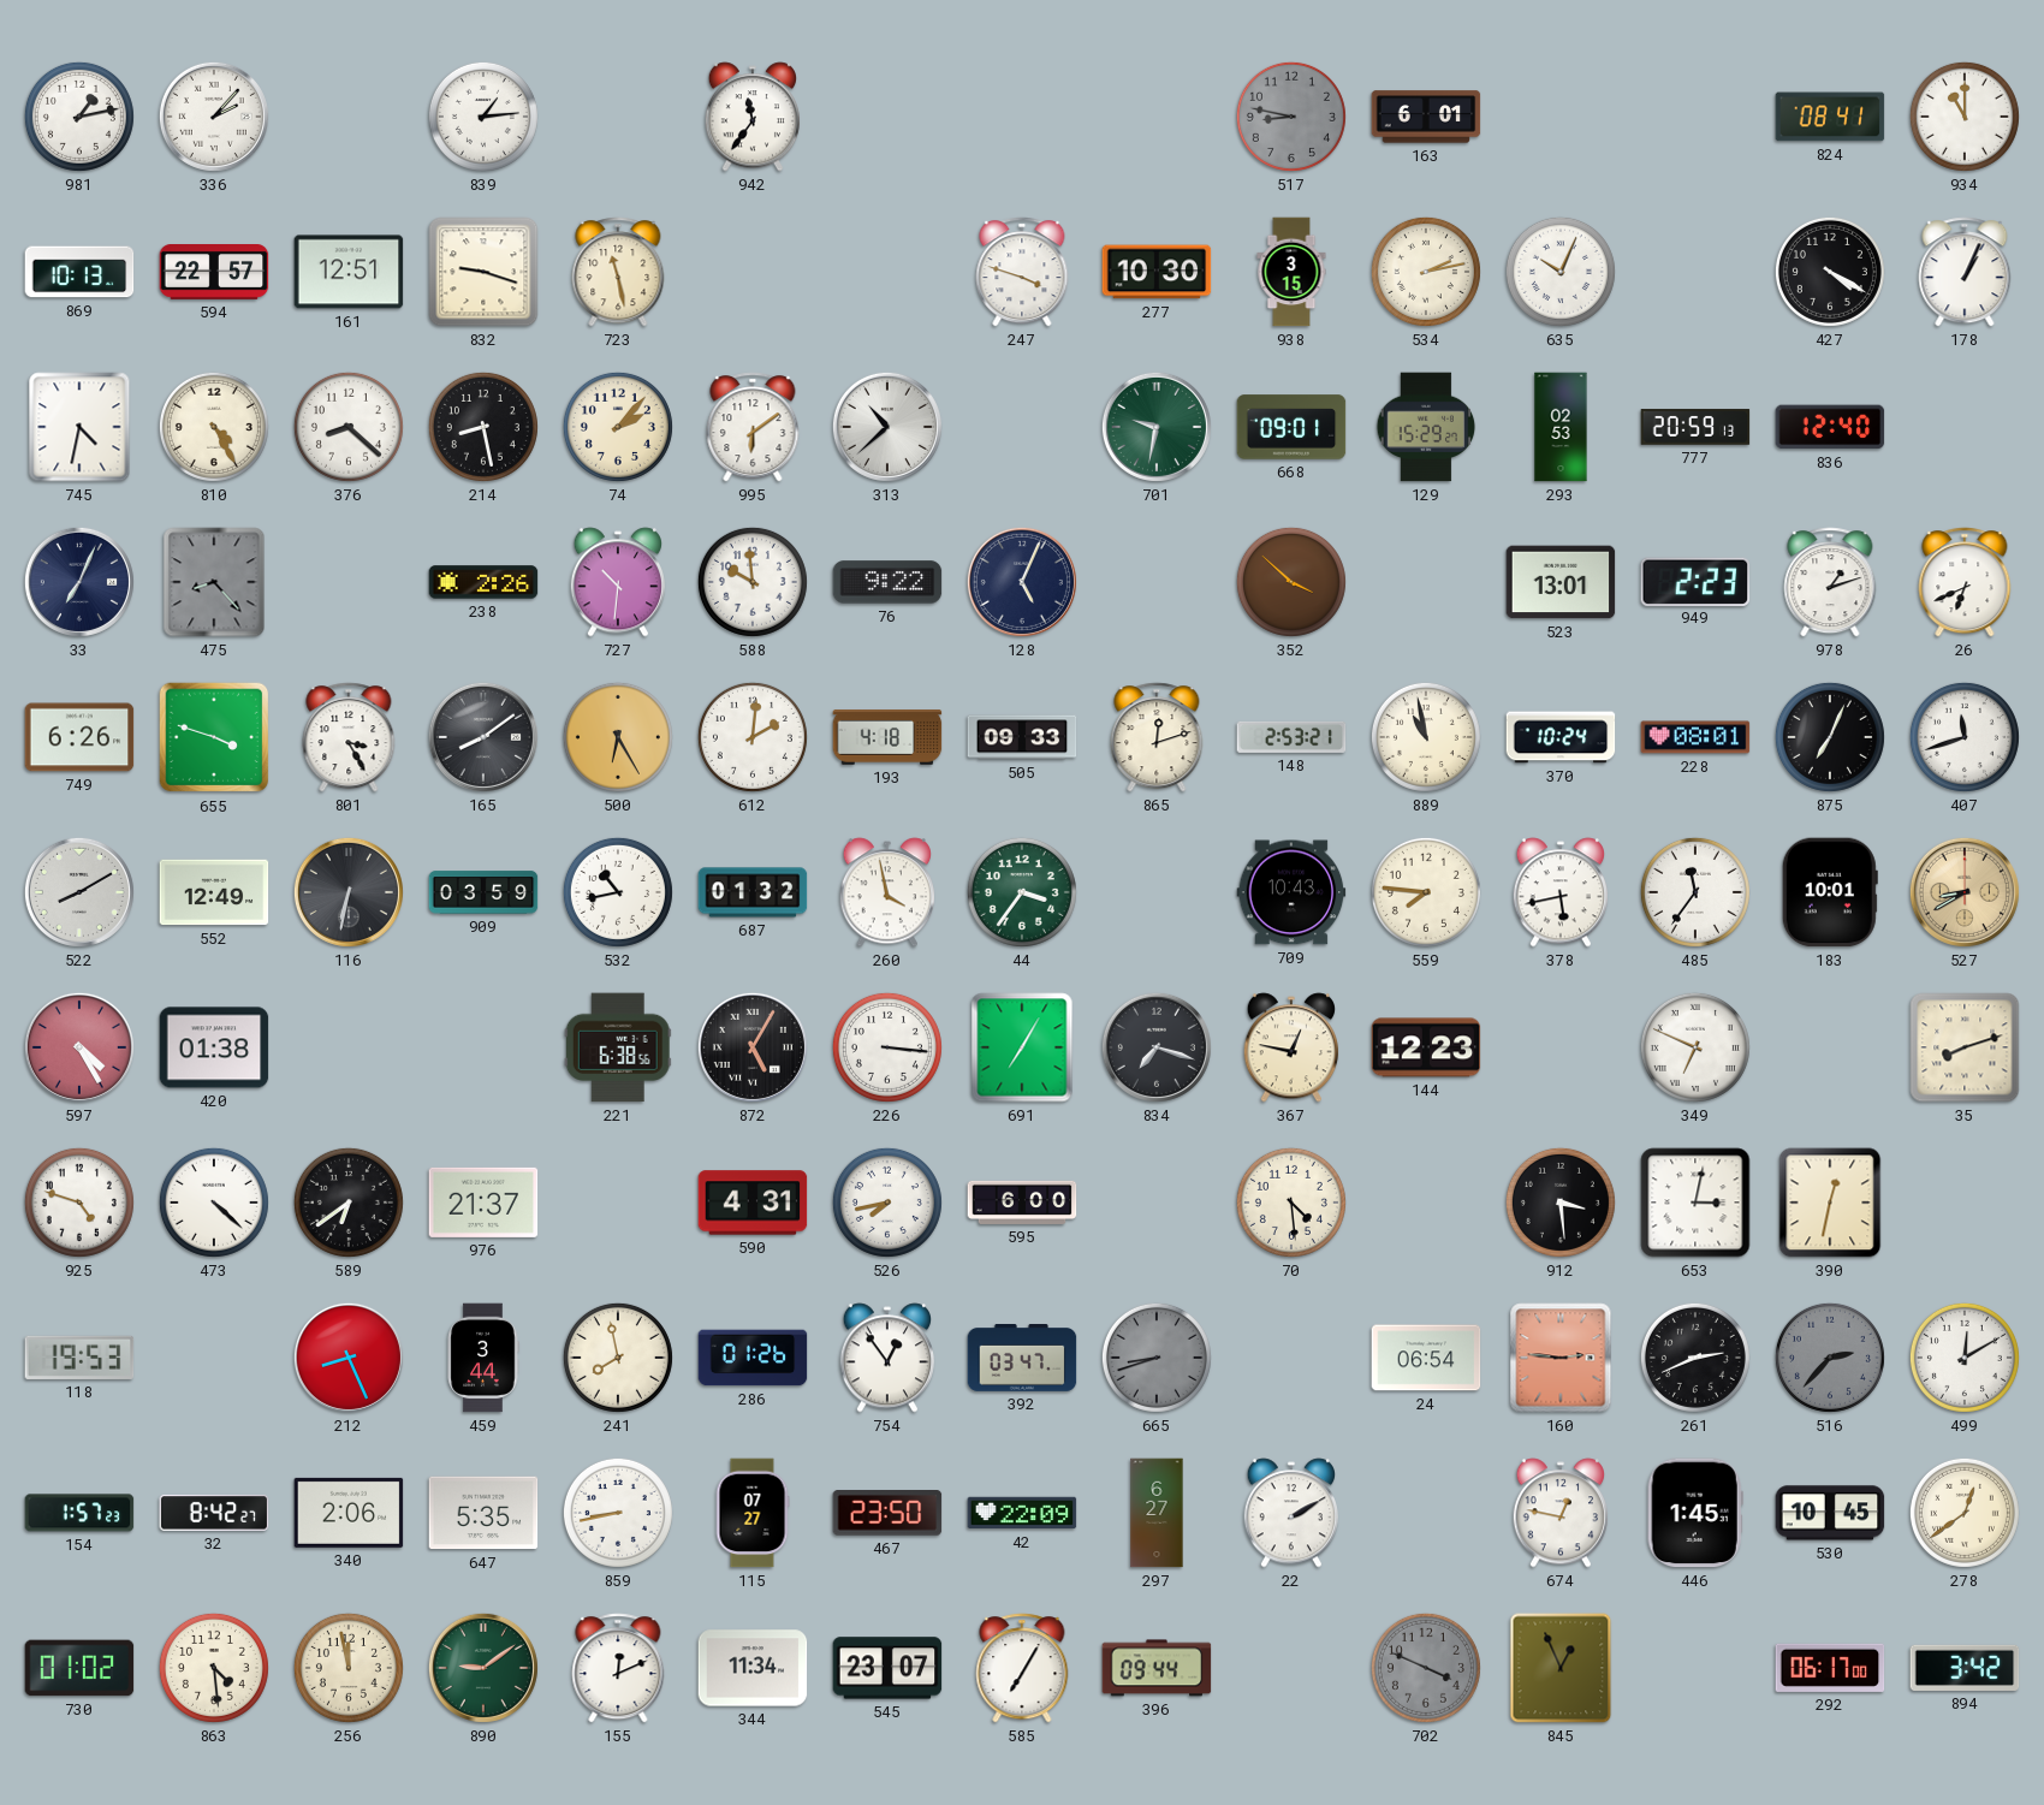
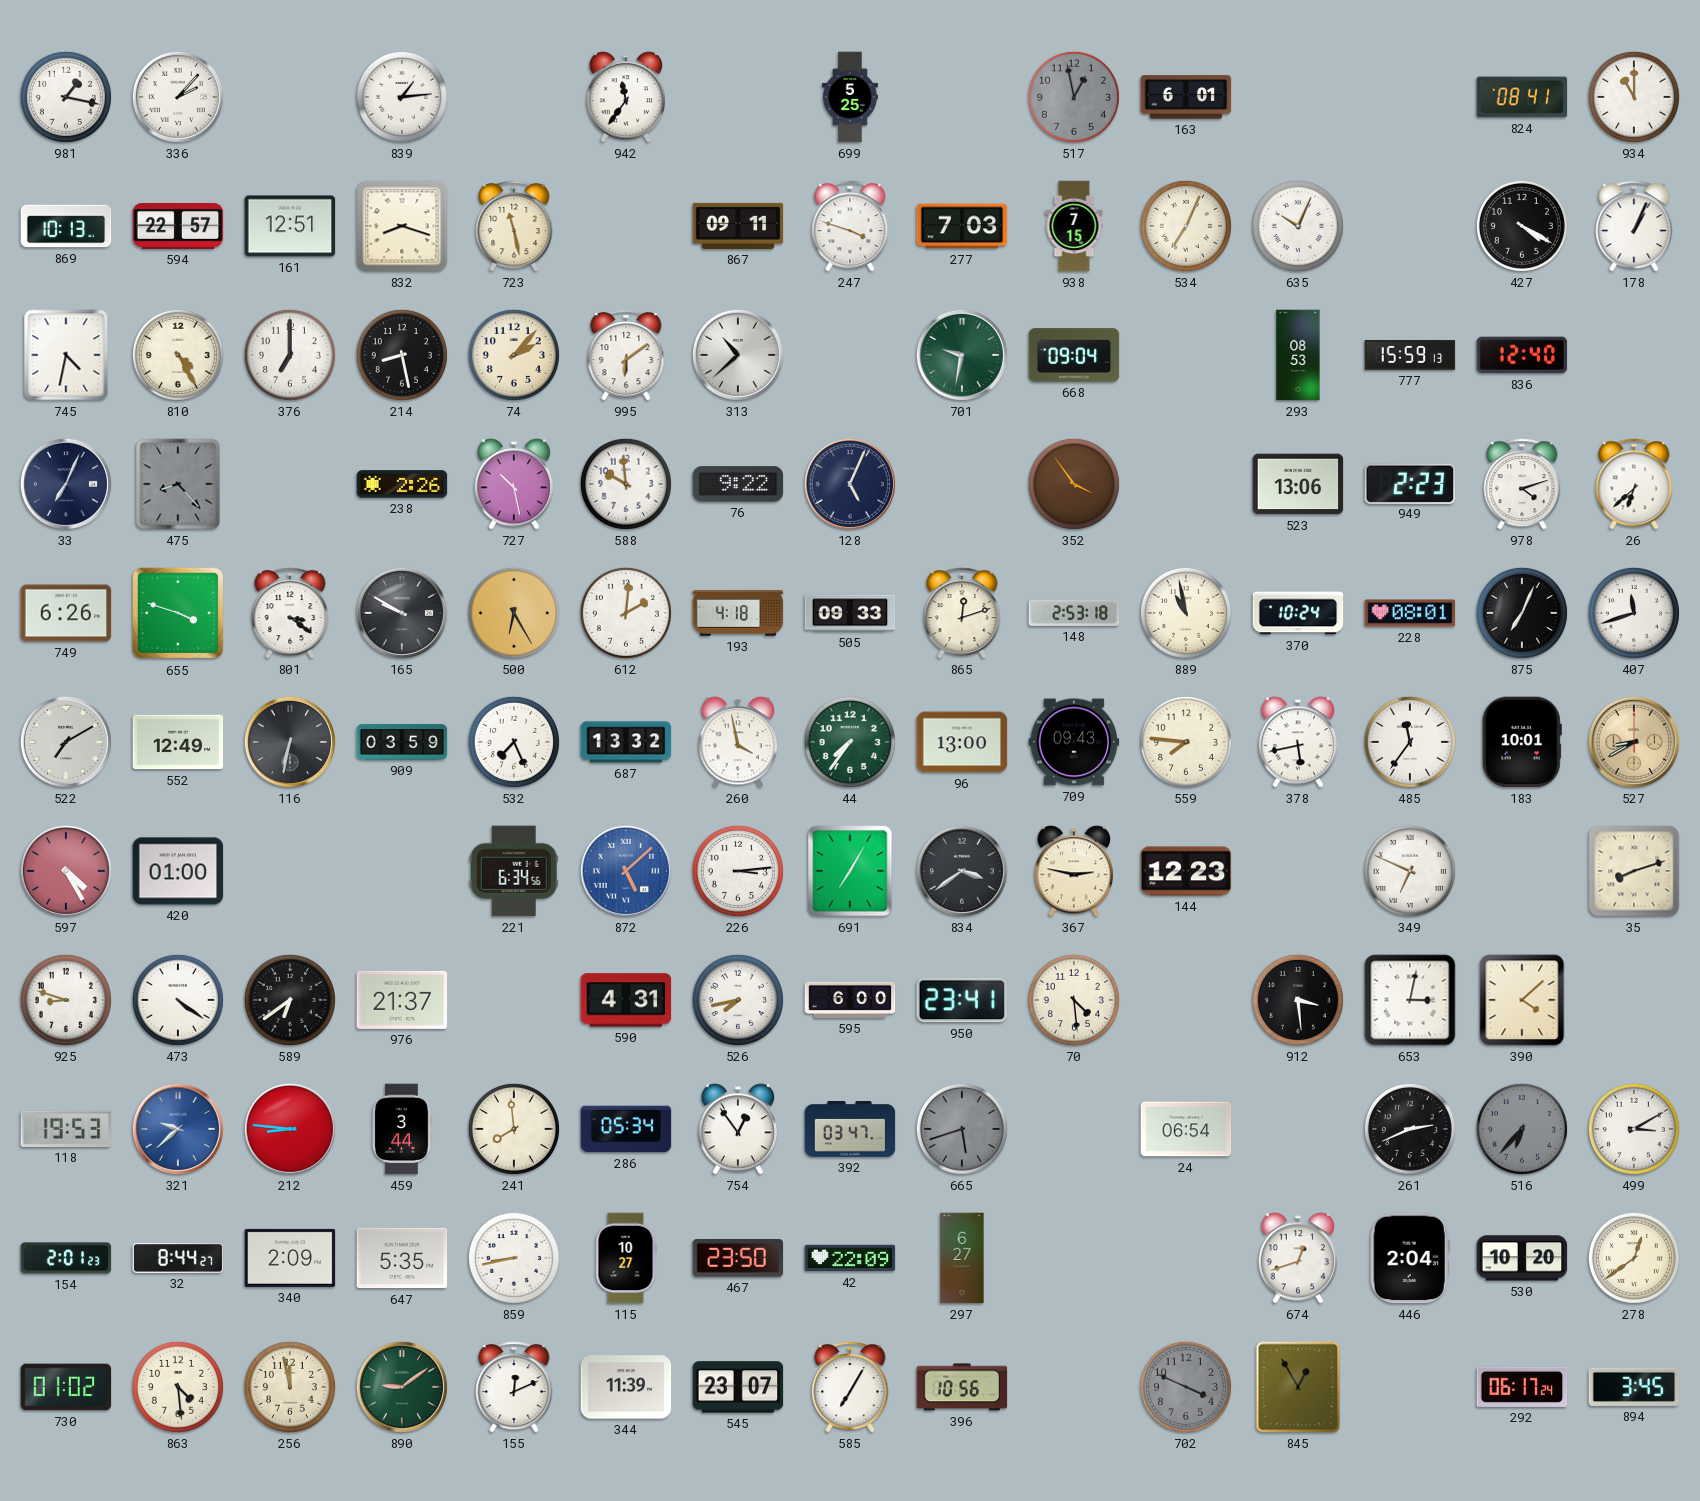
981: 1:13 -> 1:17
699: none -> 5:25
517: 8:47 -> 12:58
832: 9:18 -> 8:18
867: none -> 09:11
277: 10:30 -> 7:03
938: 3:15 -> 7:15
534: 2:13 -> 7:04
376: 8:22 -> 7:00
668: 09:01 -> 09:04
129: 15:29 -> none
293: 02:53 -> 08:53
777: 20:59 -> 15:59
727: 10:31 -> 10:28
352: 3:52 -> 3:54
523: 13:01 -> 13:06
978: 1:12 -> 4:12
26: 6:41 -> 6:38
801: 3:25 -> 3:21
165: 8:09 -> 9:50
148: 2:53:21 -> 2:53:18
522: 8:10 -> 7:10
532: 10:43 -> 7:26
687: 01:32 -> 13:32
44: 3:36 -> 7:36
96: none -> 13:00
709: 10:43 -> 09:43
420: 01:38 -> 01:00
221: 6:38 -> 6:34
872: 5:05 -> 5:08
872 dial: black -> blue
226: 3:16 -> 3:14
834: 7:18 -> 3:39
367: 12:47 -> 2:47
925: 4:48 -> 8:48
473: 4:22 -> 4:21
950: none -> 23:41
390: 12:32 -> 4:08
321: none -> 9:38
212: 8:26 -> 8:46
241: 7:58 -> 7:59
286: 01:26 -> 05:34
665: 8:42 -> 5:42
160: 2:46 -> none
516: 2:37 -> 6:37
499: 12:10 -> 3:10
154: 1:57 -> 2:01
32: 8:42 -> 8:44
340: 2:06 -> 2:09
115: 07:27 -> 10:27
22: 2:10 -> none
674: 12:47 -> 12:42
446: 1:45 -> 2:04
530: 10:45 -> 10:20
344: 11:34 -> 11:39
396: 09:44 -> 10:56
845: 12:56 -> 12:55
292: 06:17:00 -> 06:17:24
894: 3:42 -> 3:45
